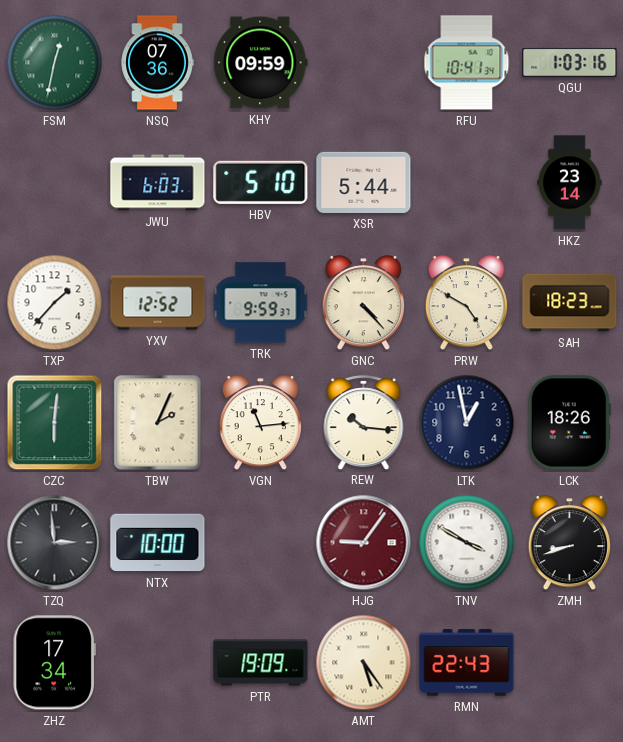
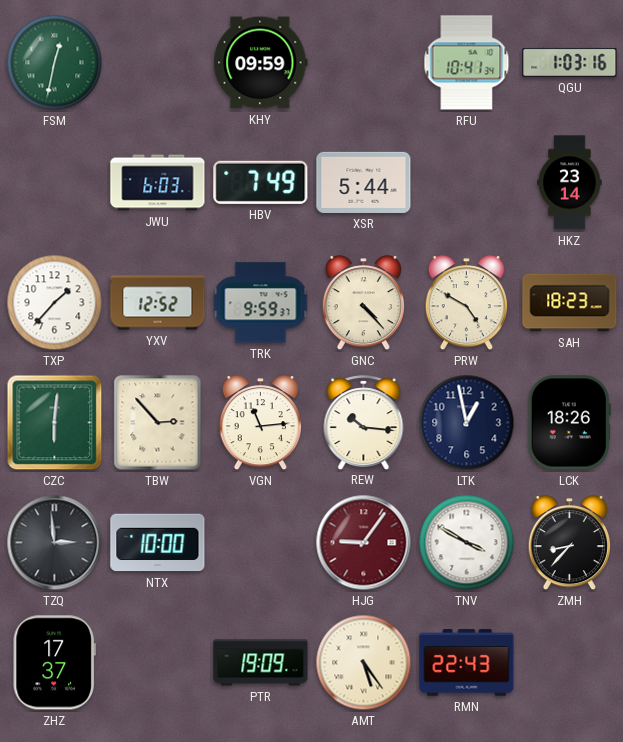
NSQ: 07:36 -> none
HBV: 5:10 -> 7:49
TBW: 2:04 -> 2:53
ZMH: 8:42 -> 8:37
ZHZ: 17:34 -> 17:37
